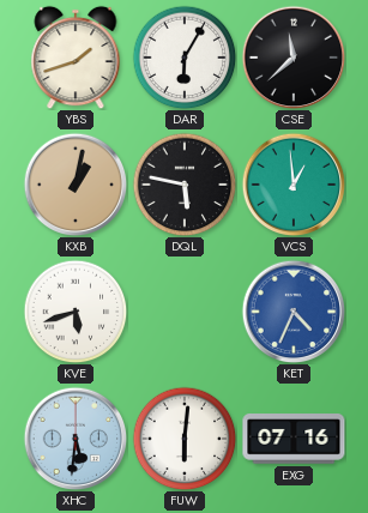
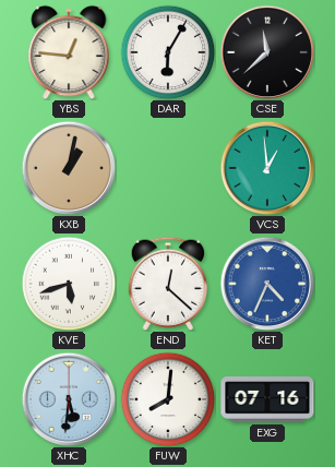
YBS: 1:42 -> 12:46
DQL: 5:47 -> none
END: none -> 12:22
FUW: 6:01 -> 8:01
